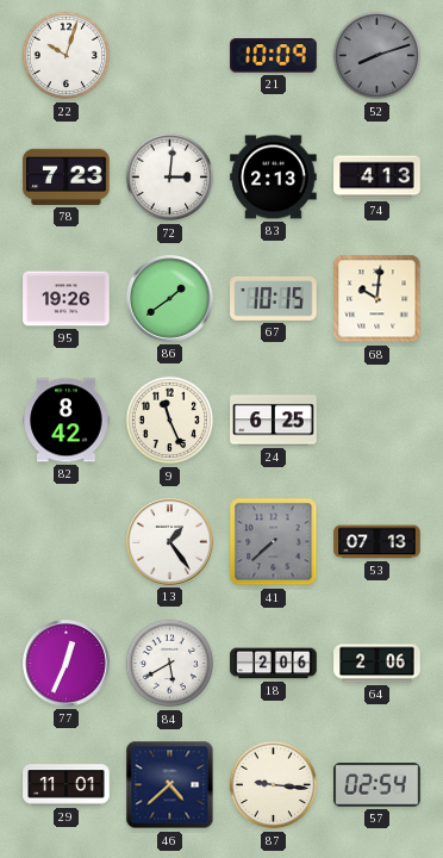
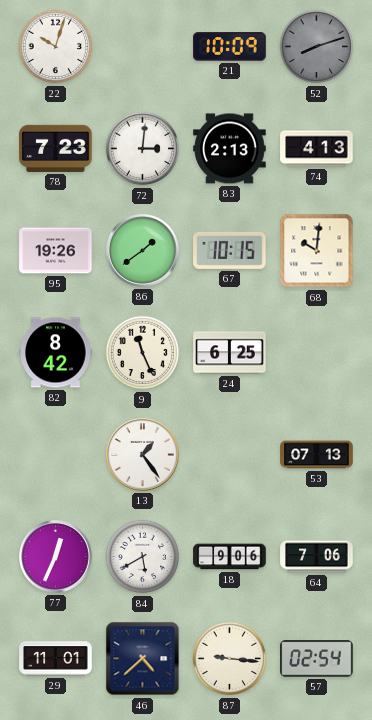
41: 7:38 -> none
18: 2:06 -> 9:06
64: 2:06 -> 7:06
